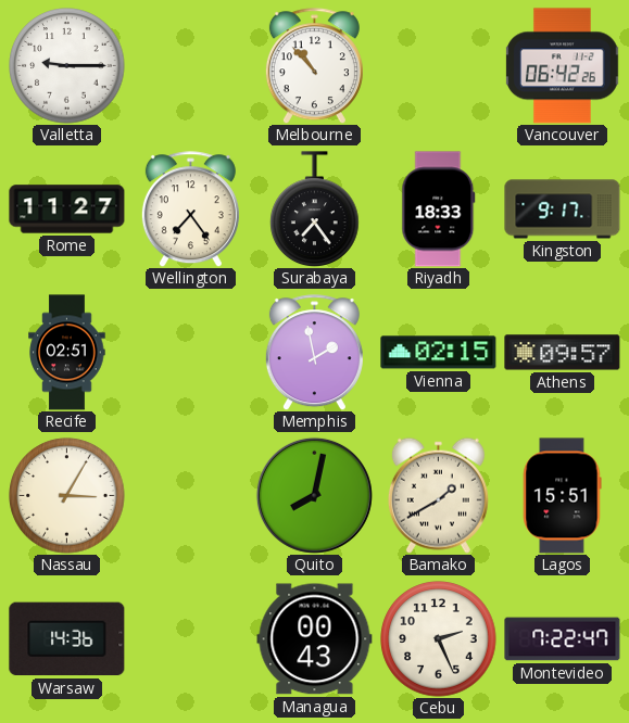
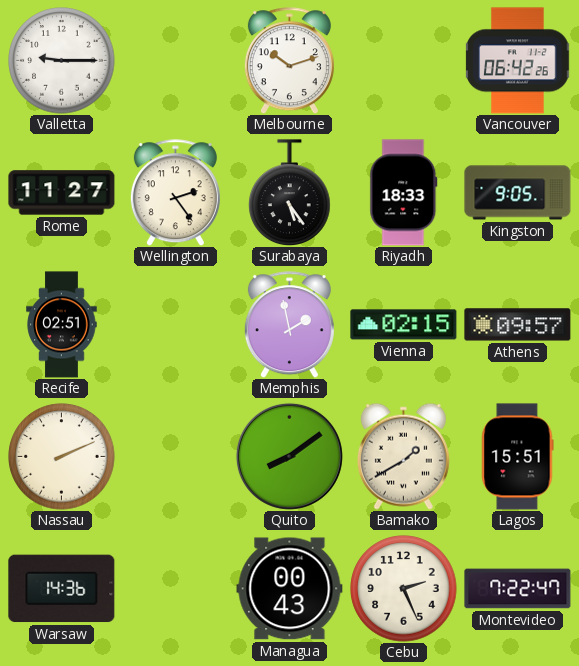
Melbourne: 10:53 -> 10:12
Wellington: 7:24 -> 2:24
Surabaya: 7:24 -> 5:24
Kingston: 9:17 -> 9:05
Nassau: 3:05 -> 2:11
Quito: 8:02 -> 8:09
